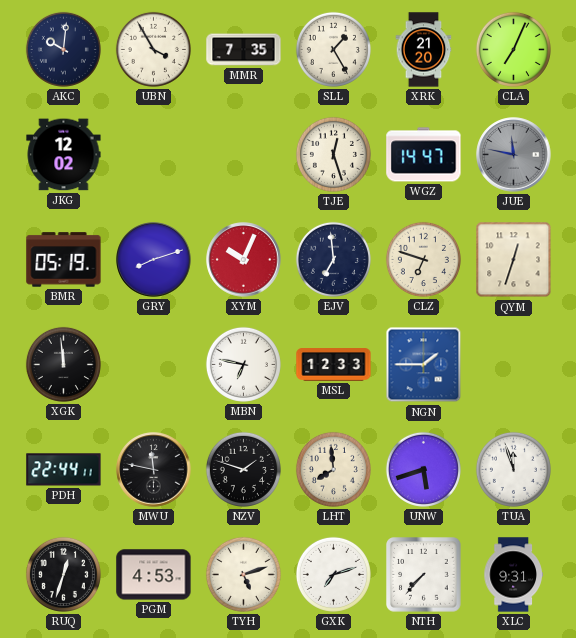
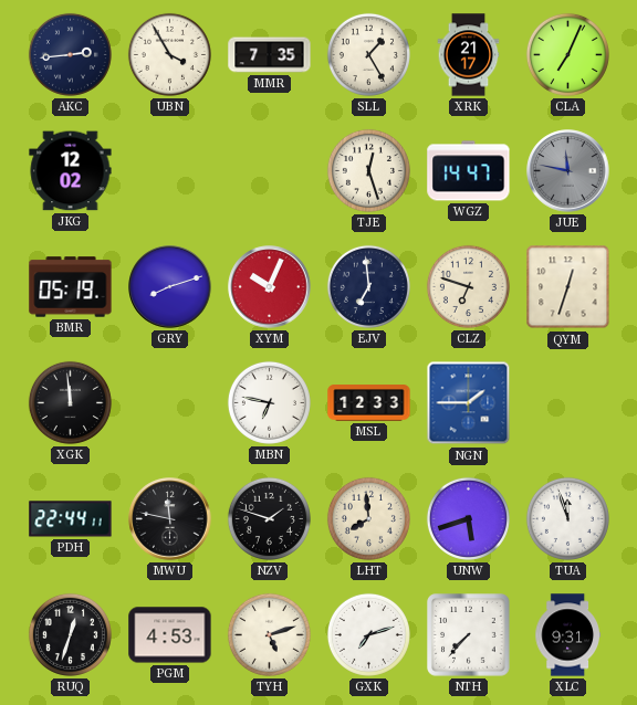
AKC: 10:01 -> 2:44
XRK: 21:20 -> 21:17
